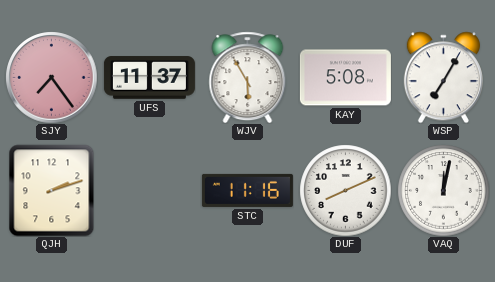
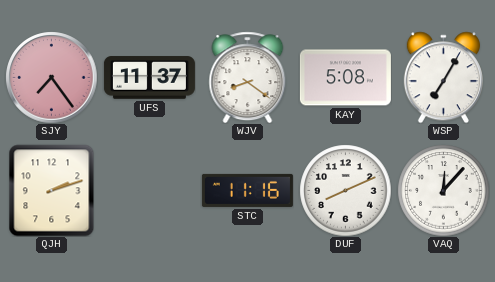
WJV: 5:55 -> 8:21
VAQ: 12:02 -> 12:07
